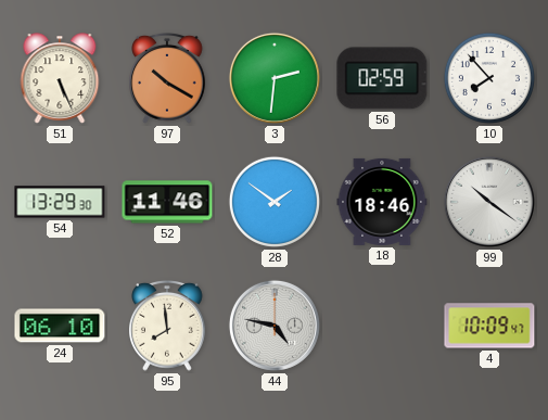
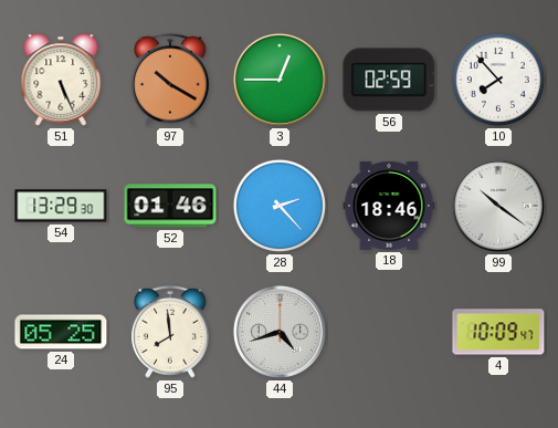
3: 2:31 -> 12:45
52: 11:46 -> 01:46
28: 1:51 -> 2:23
24: 06:10 -> 05:25
44: 4:47 -> 4:42
